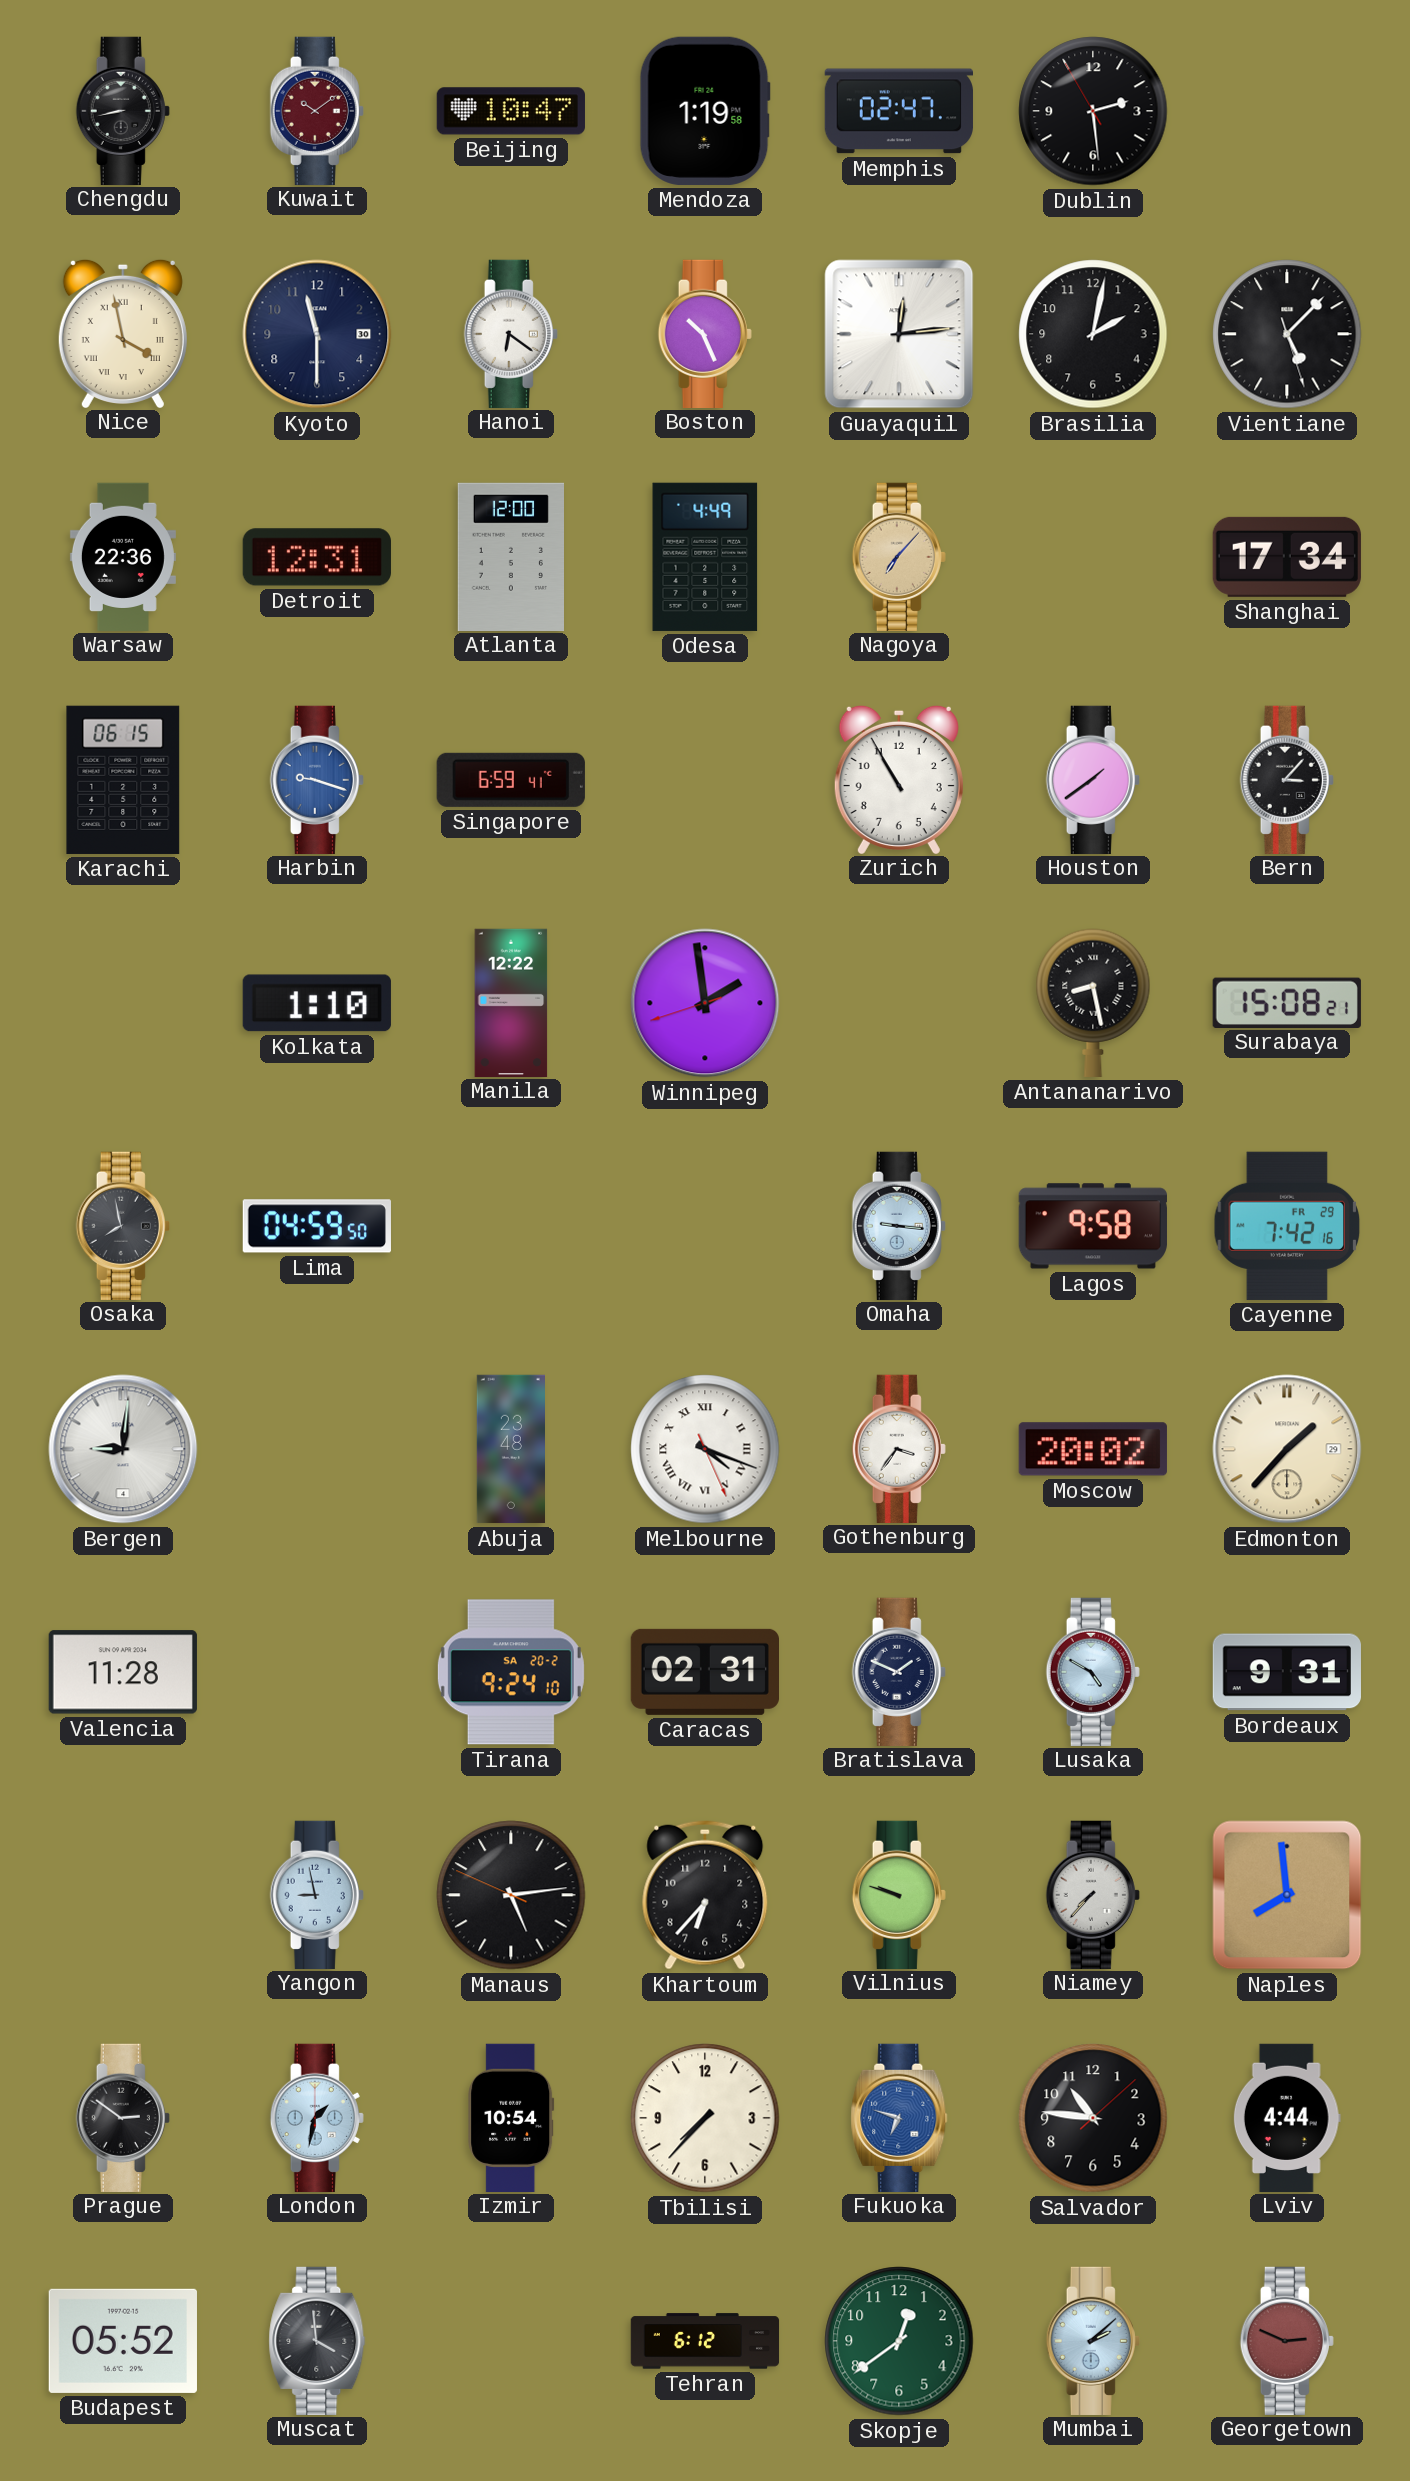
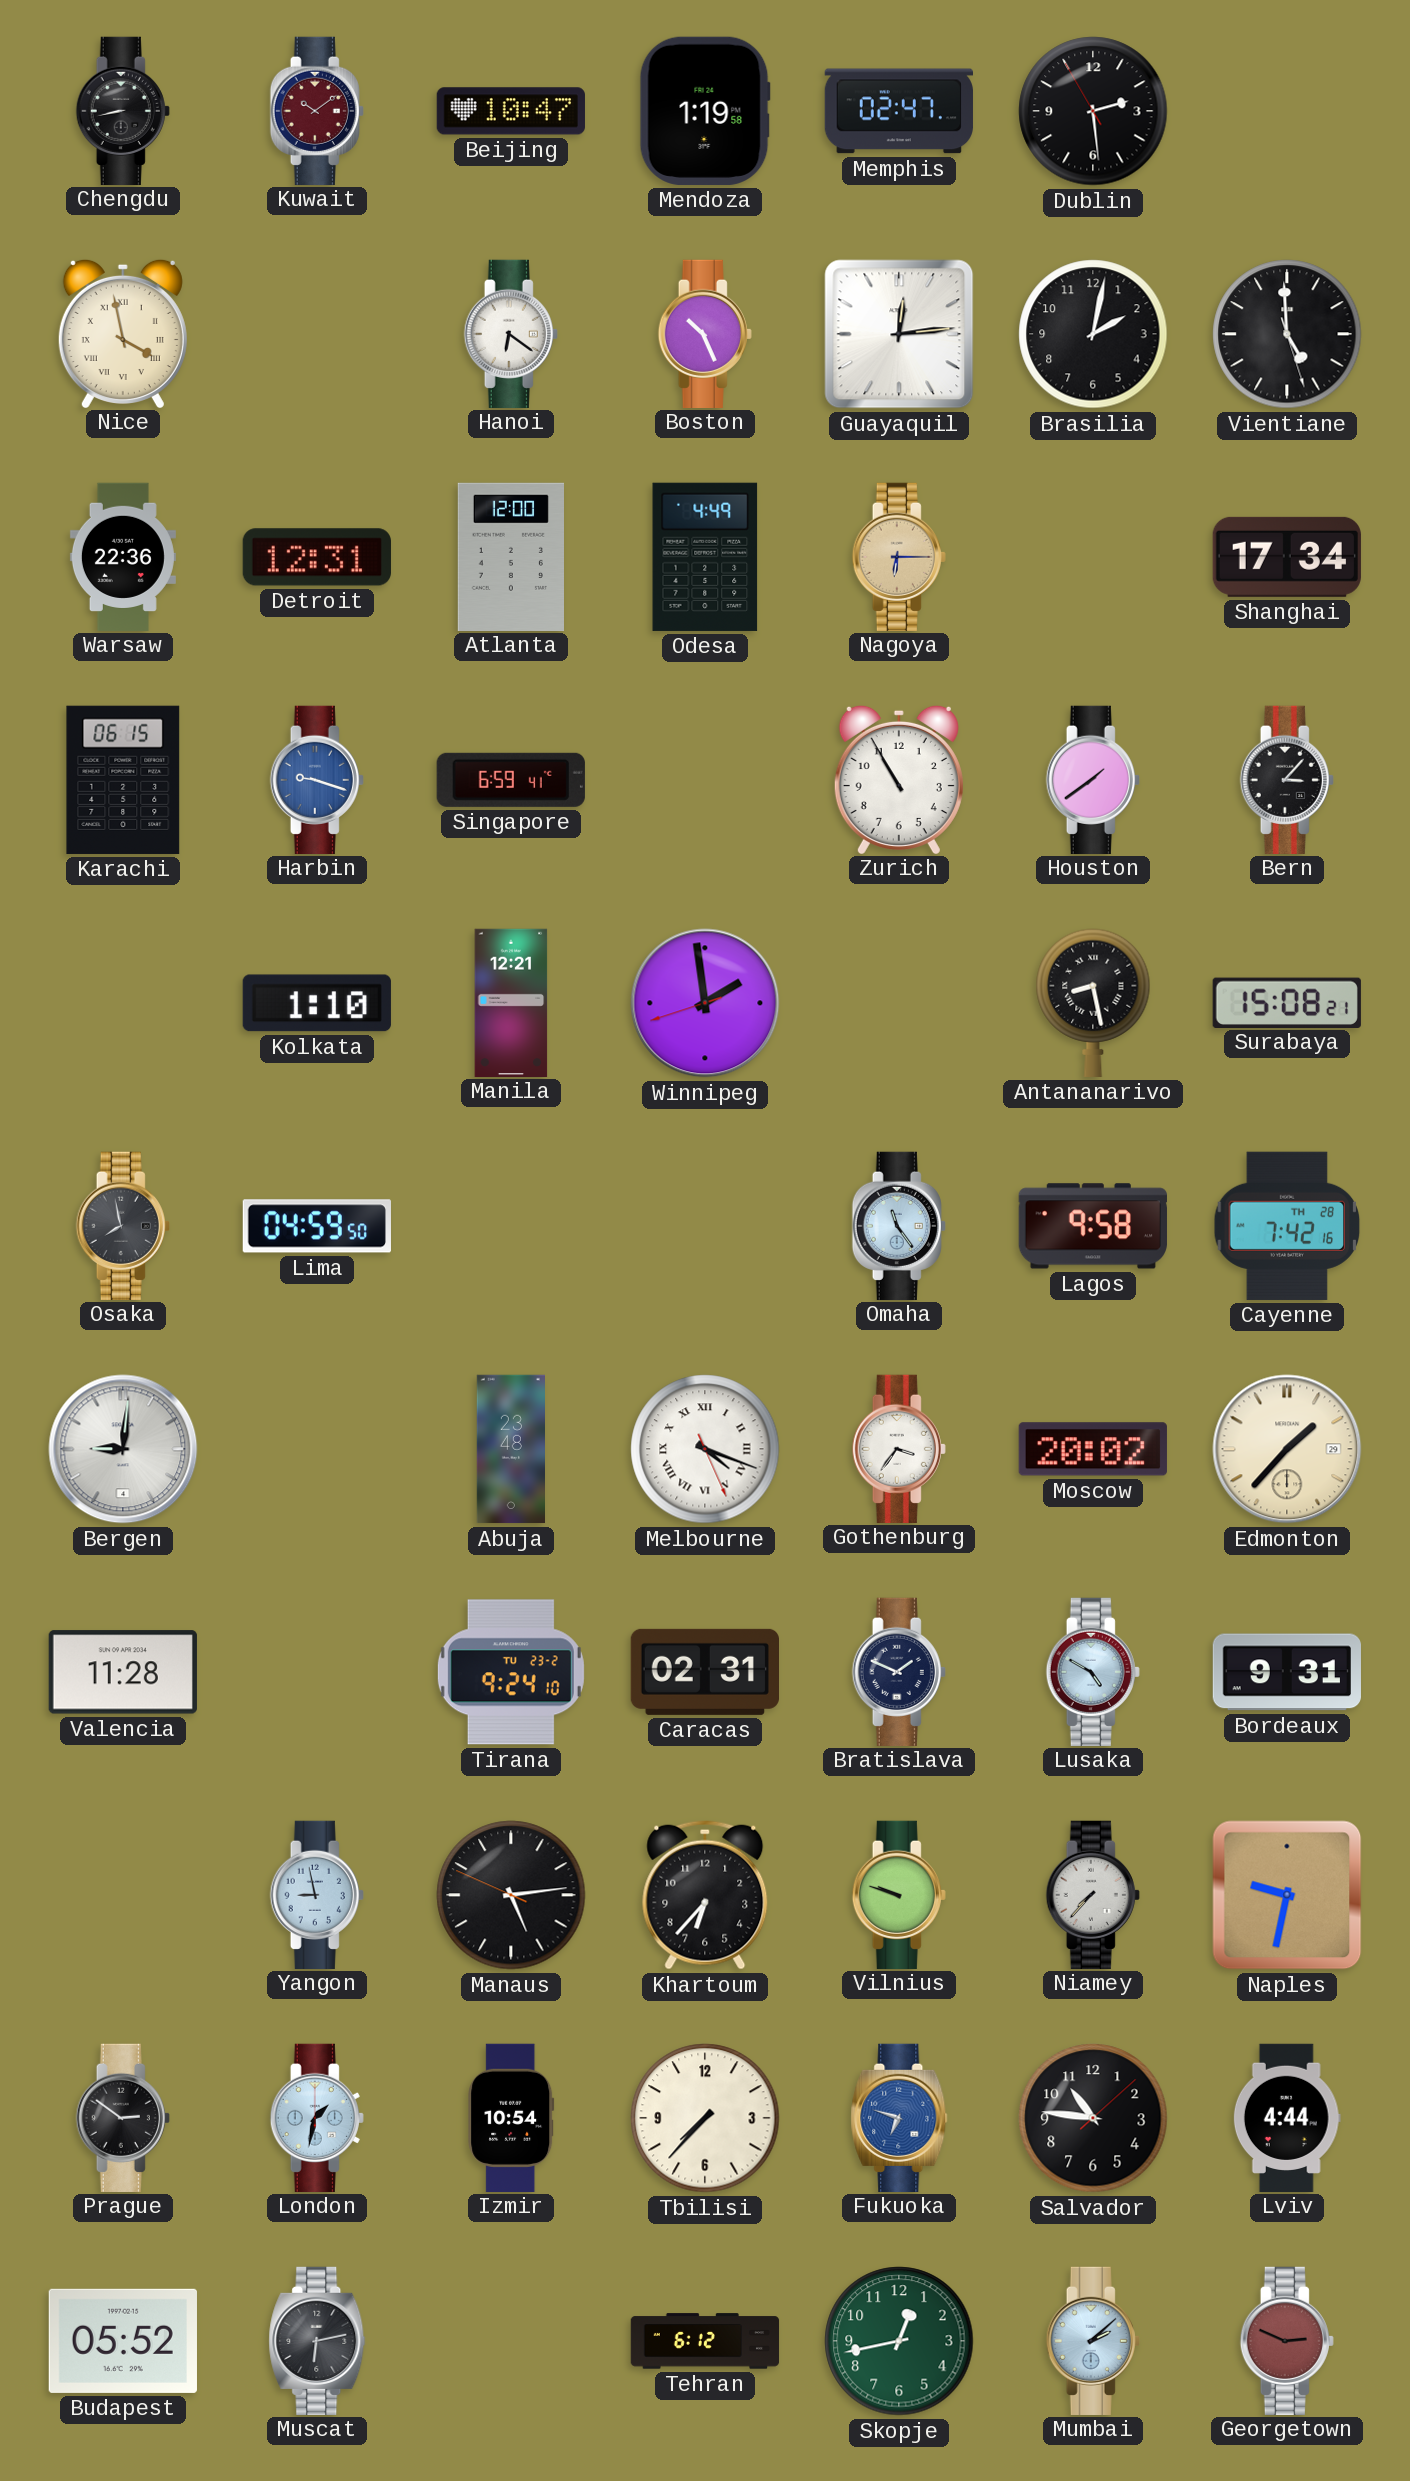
Kyoto: 11:30 -> none
Vientiane: 5:07 -> 4:59
Nagoya: 7:07 -> 6:15
Manila: 12:22 -> 12:21
Omaha: 9:16 -> 11:24
Cayenne date: FR 29 -> TH 28
Tirana date: SA 20-2 -> TU 23-2
Naples: 7:59 -> 9:32
Muscat: 3:59 -> 6:13
Skopje: 12:39 -> 12:43
